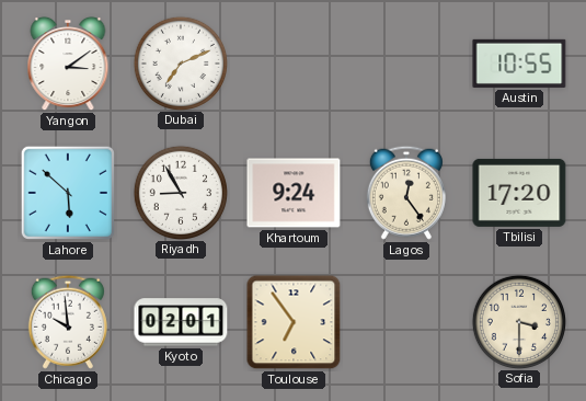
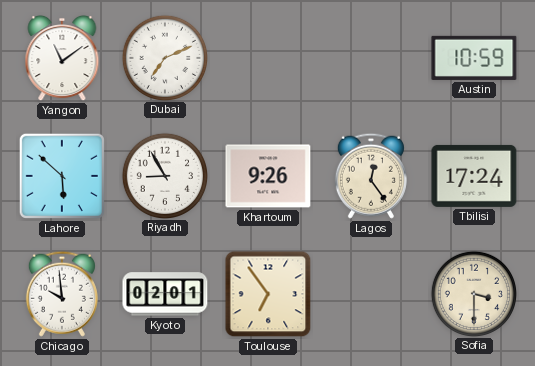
Yangon: 3:09 -> 11:09
Austin: 10:55 -> 10:59
Khartoum: 9:24 -> 9:26
Tbilisi: 17:20 -> 17:24
